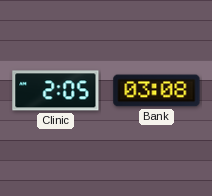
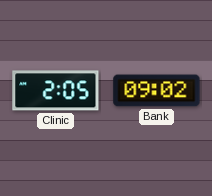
Bank: 03:08 -> 09:02
